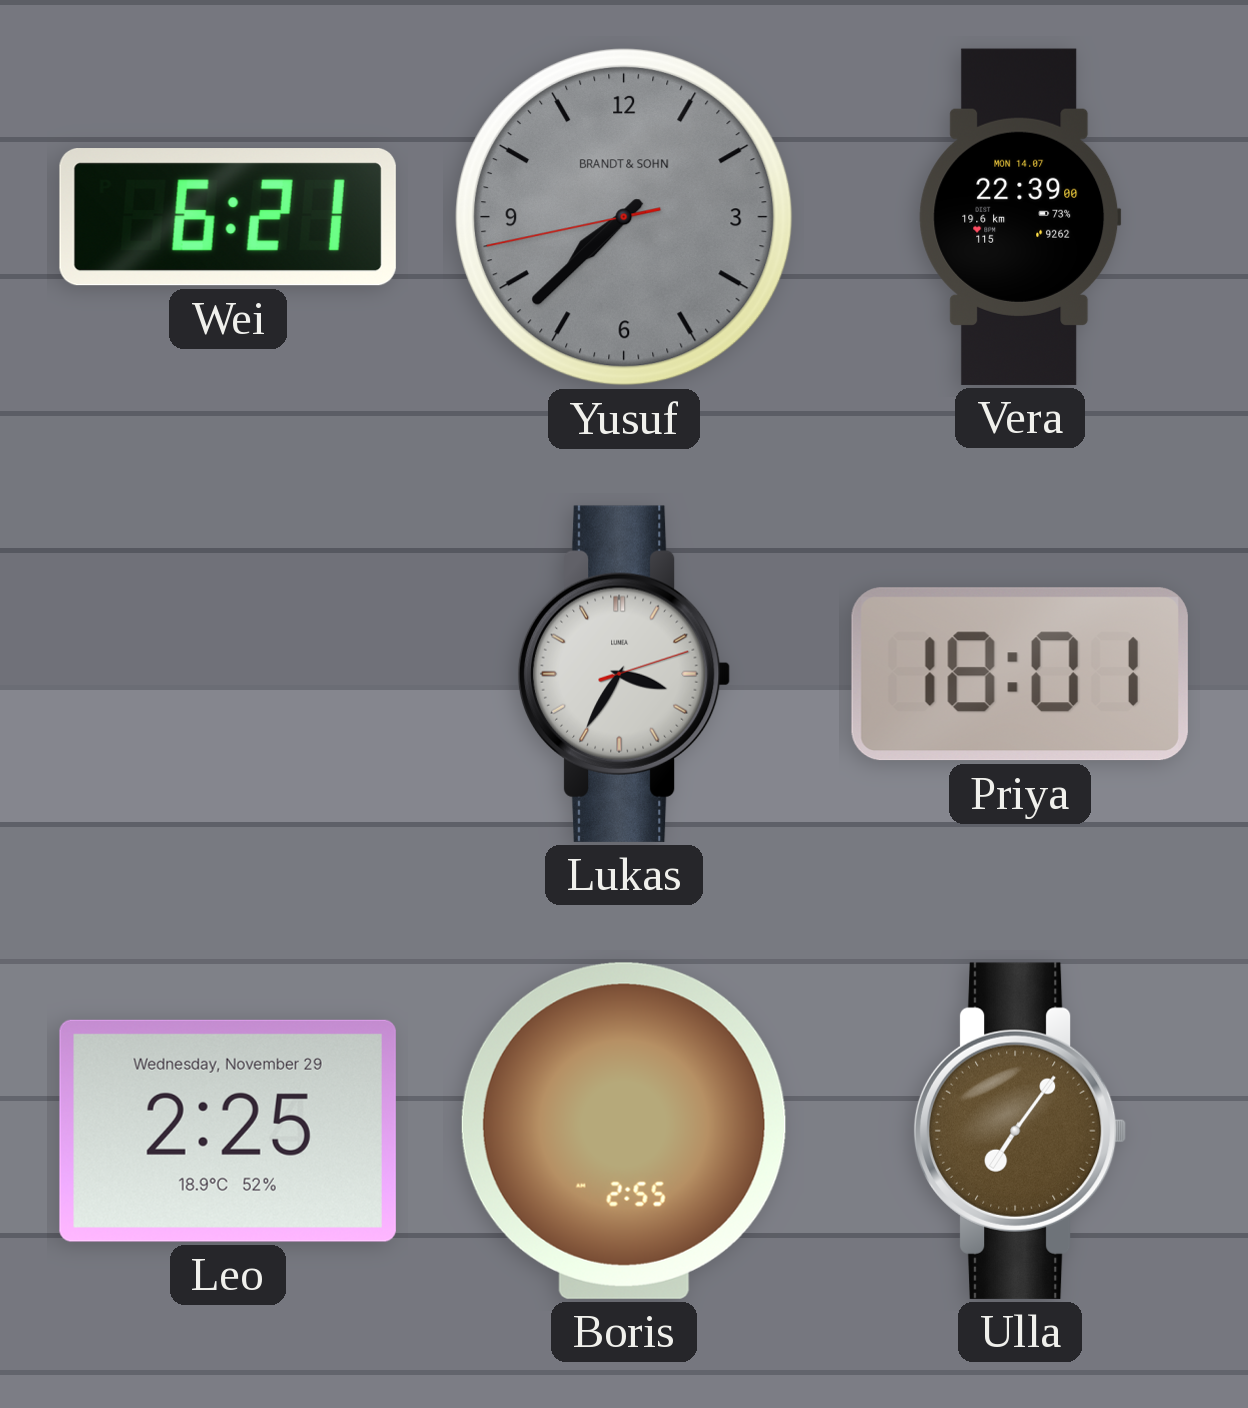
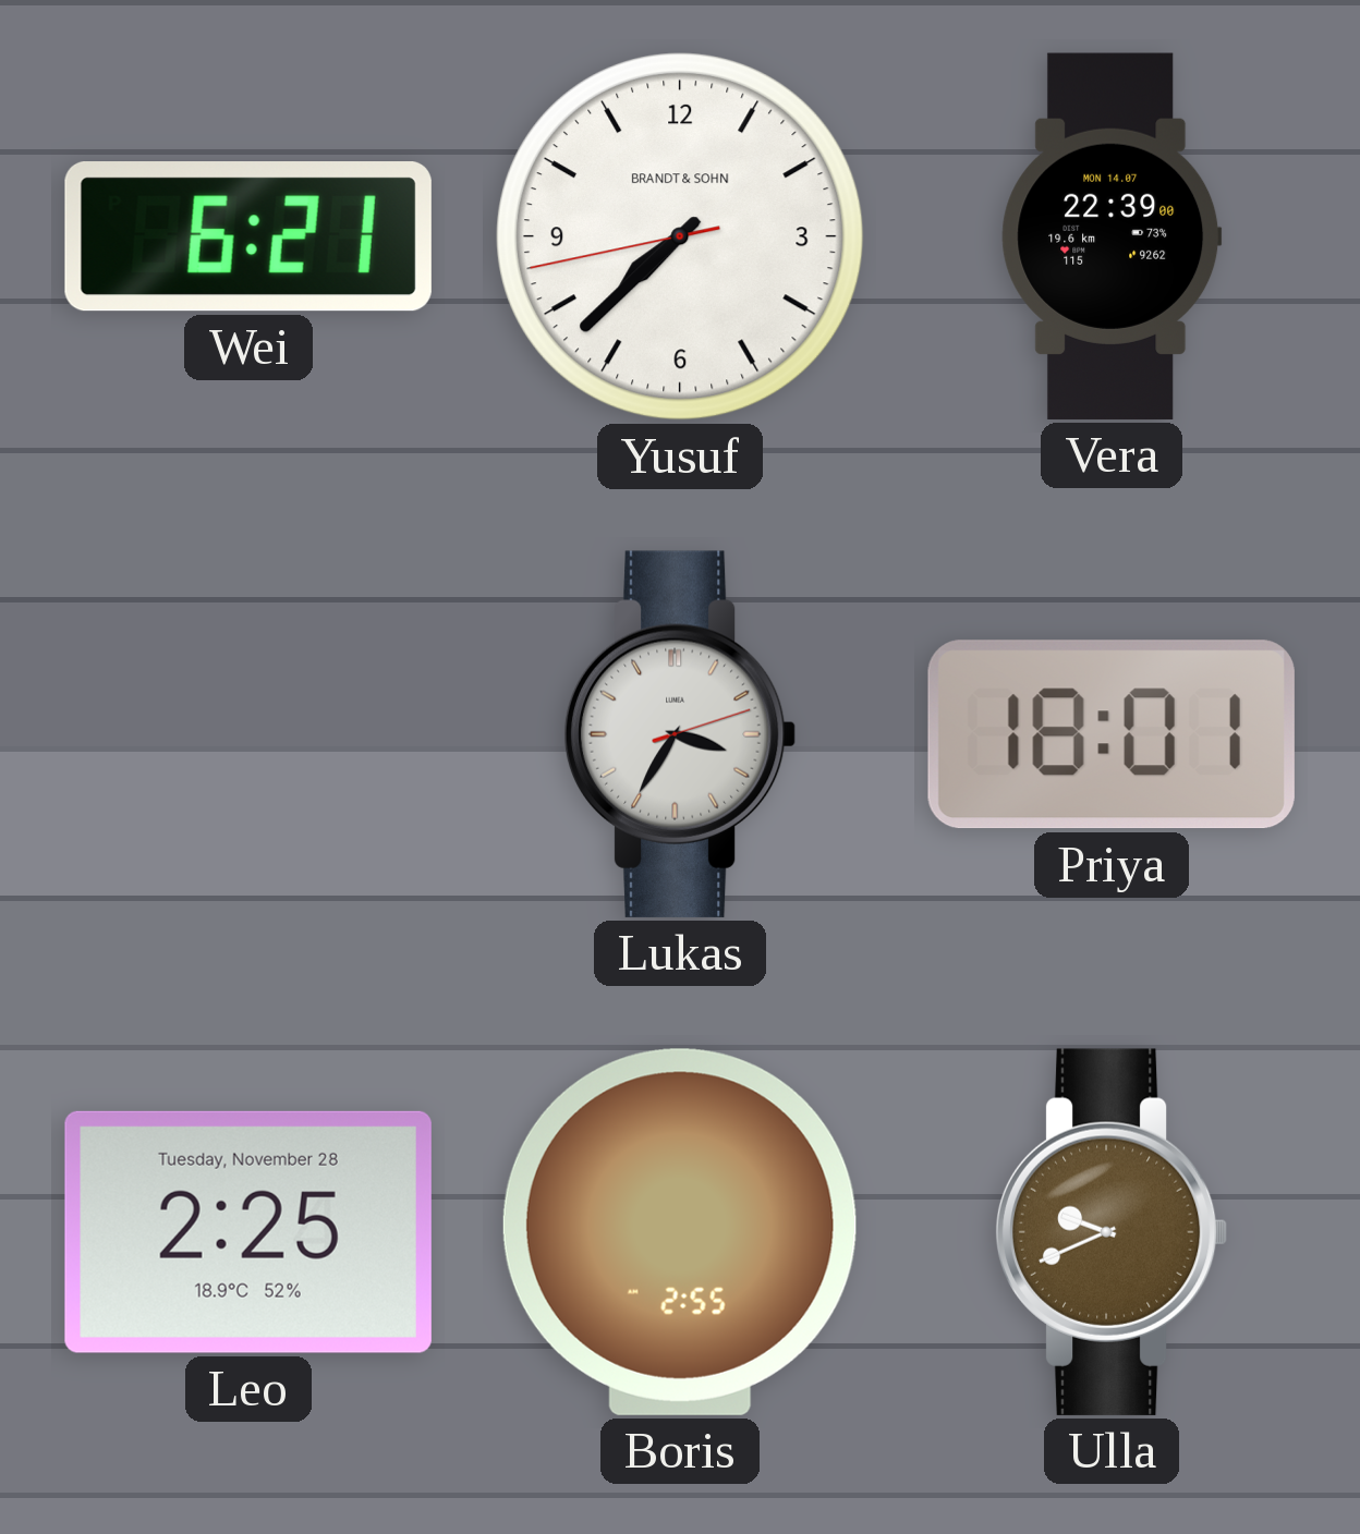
Yusuf dial: grey -> white
Leo date: Wednesday, November 29 -> Tuesday, November 28
Ulla: 7:06 -> 9:41
